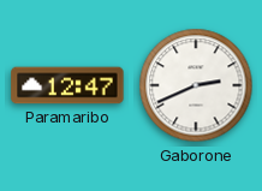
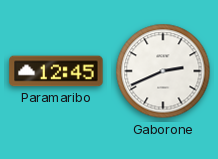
Paramaribo: 12:47 -> 12:45
